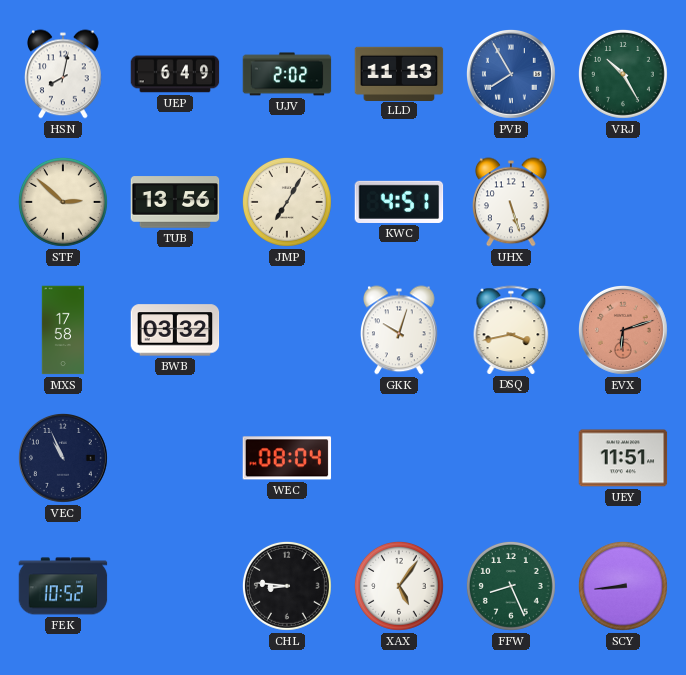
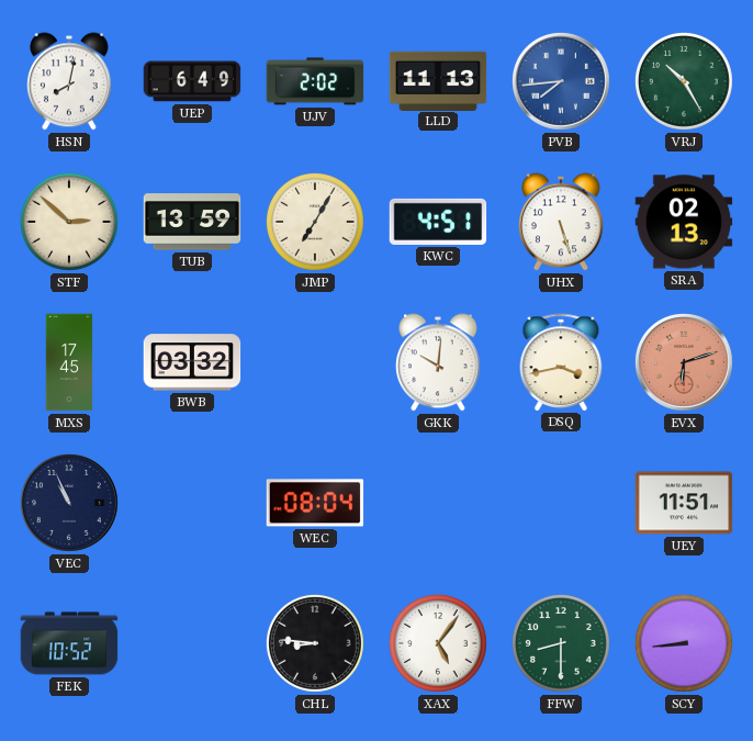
PVB: 7:55 -> 7:44
TUB: 13:56 -> 13:59
SRA: none -> 02:13
MXS: 17:58 -> 17:45
GKK: 10:03 -> 10:01
FFW: 8:26 -> 8:30
